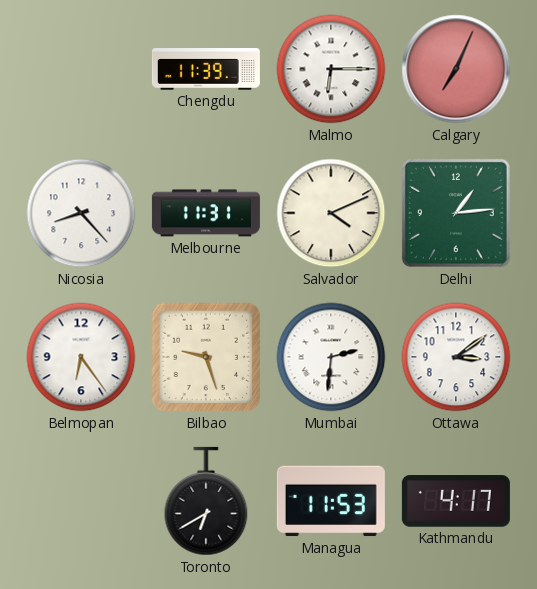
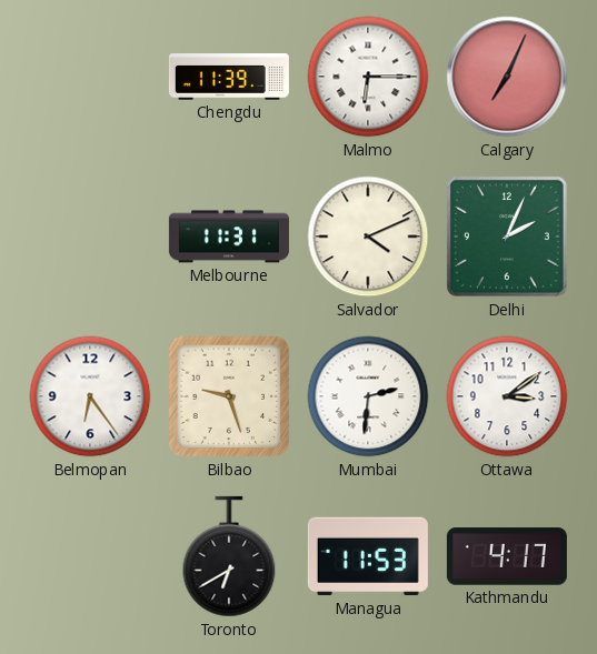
Nicosia: 8:23 -> none
Delhi: 1:14 -> 2:04
